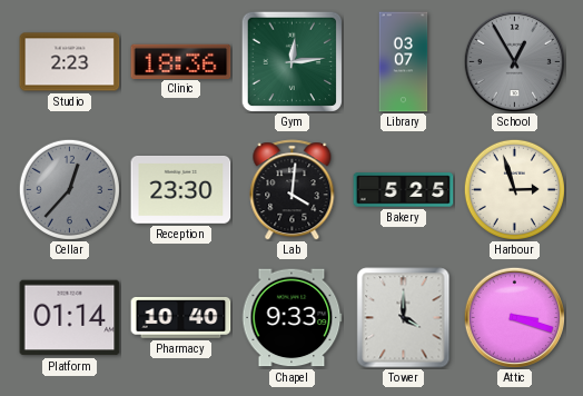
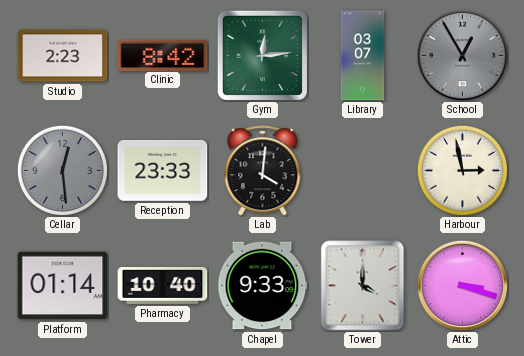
Clinic: 18:36 -> 8:42
Cellar: 12:37 -> 12:29
Reception: 23:30 -> 23:33
Bakery: 5:25 -> none
Harbour: 2:57 -> 2:58
